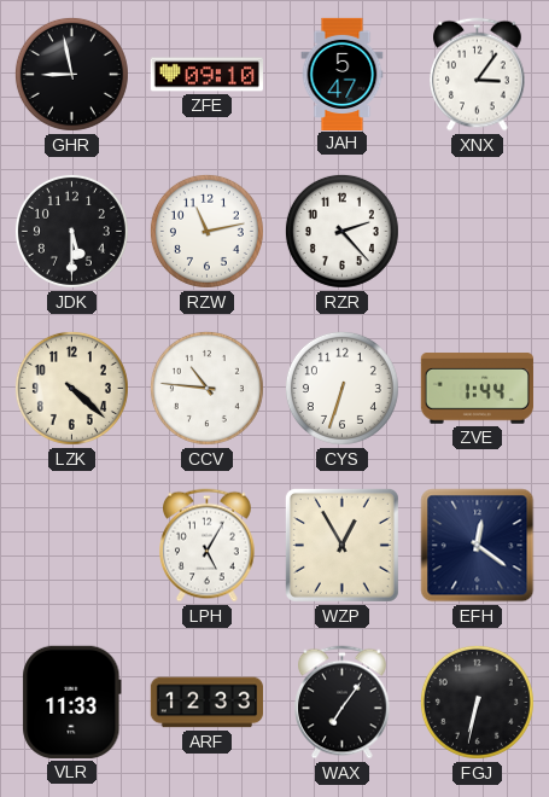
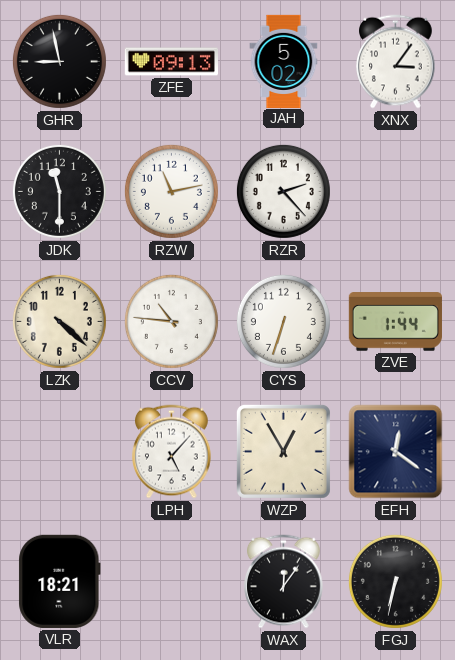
ZFE: 09:10 -> 09:13
JAH: 5:47 -> 5:02
JDK: 5:30 -> 11:30
LPH: 5:05 -> 5:07
VLR: 11:33 -> 18:21
ARF: 12:33 -> none
WAX: 7:06 -> 12:06
